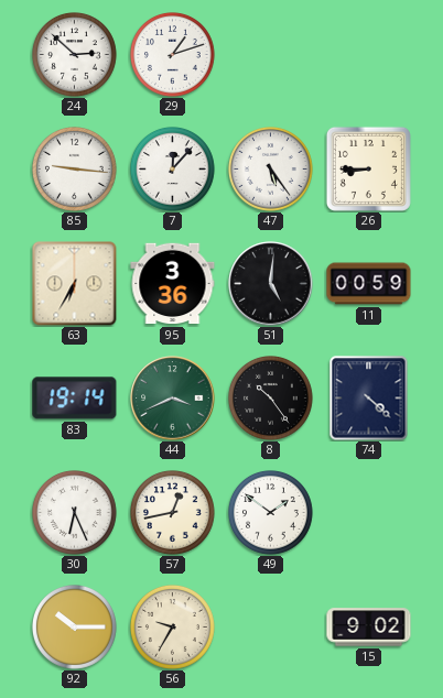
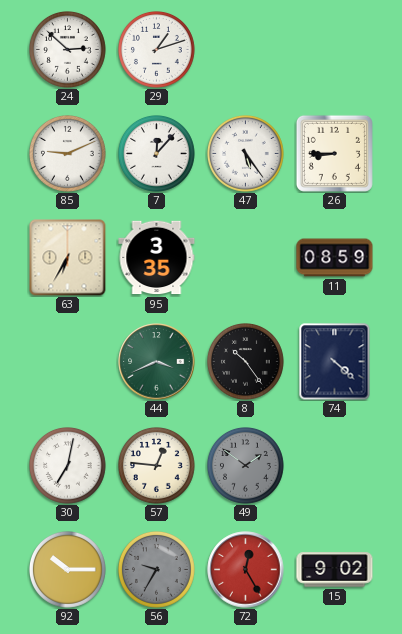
85: 9:16 -> 9:11
95: 3:36 -> 3:35
51: 5:01 -> none
11: 00:59 -> 08:59
83: 19:14 -> none
30: 6:26 -> 7:02
57: 12:43 -> 12:46
49 dial: white -> grey
56 dial: cream -> grey
72: none -> 12:25
